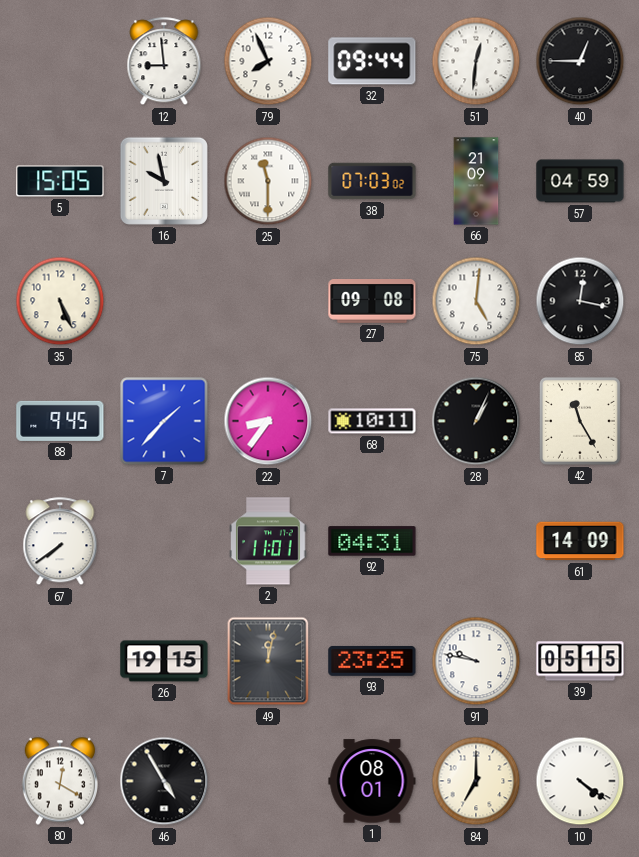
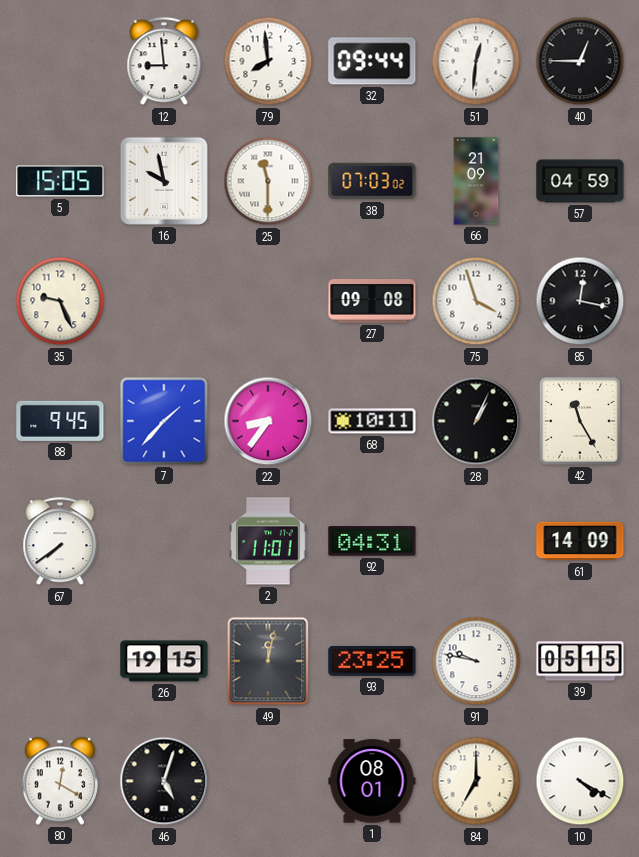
79: 7:56 -> 7:59
35: 5:26 -> 9:26
75: 5:01 -> 3:57
46: 4:55 -> 5:03
10: 4:21 -> 4:20
